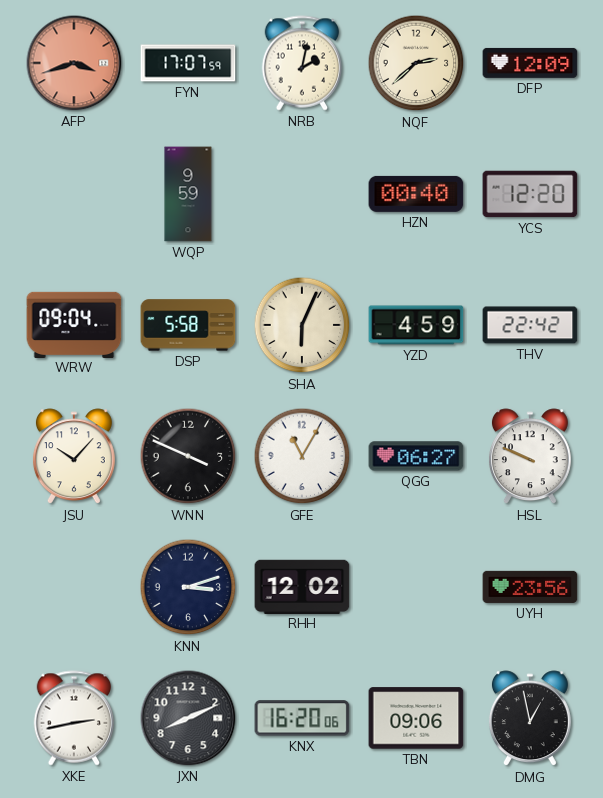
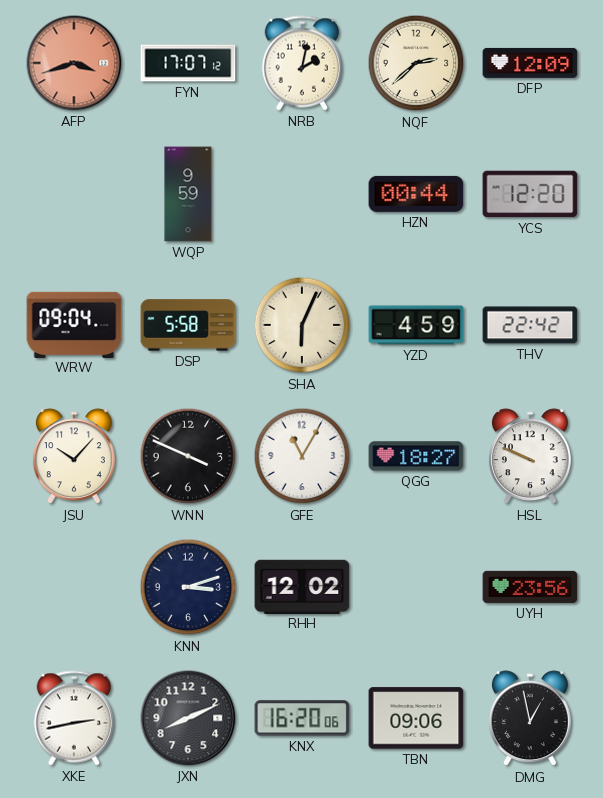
FYN: 17:07:59 -> 17:07:12
HZN: 00:40 -> 00:44
QGG: 06:27 -> 18:27
